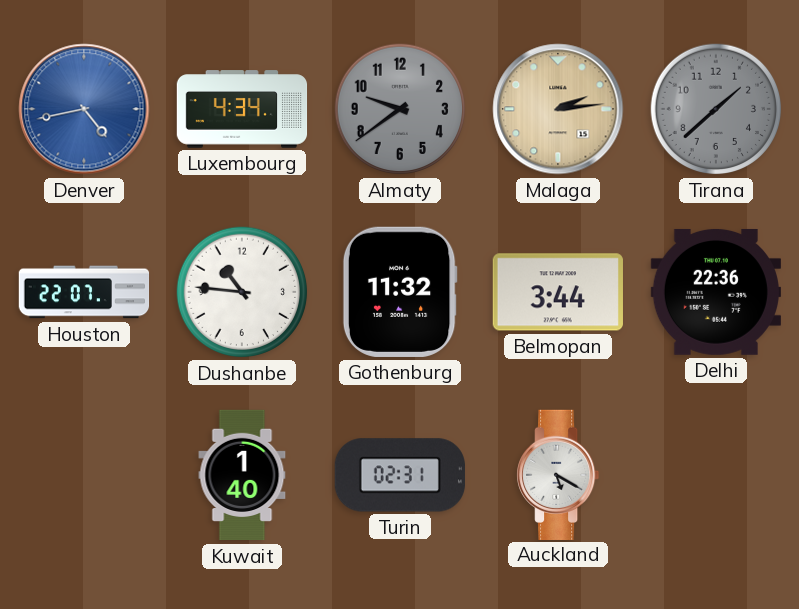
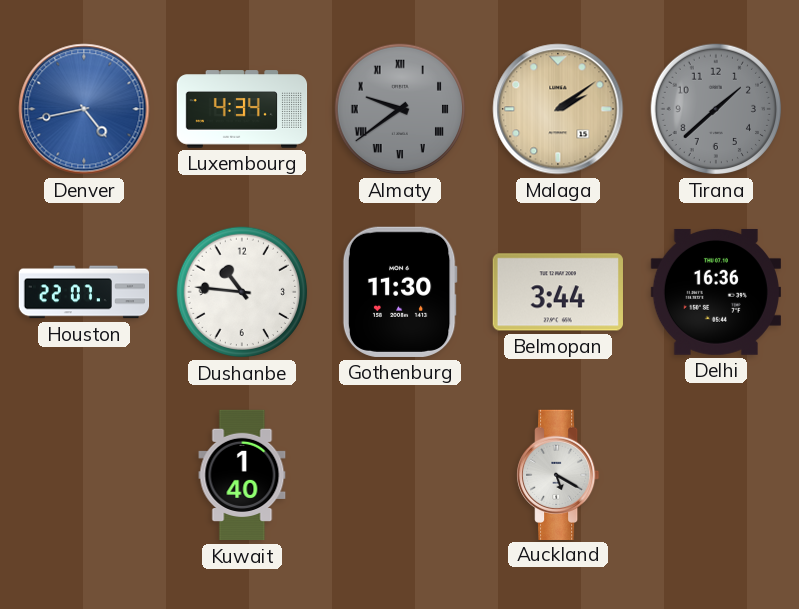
Almaty numerals: Arabic -> Roman
Malaga: 2:14 -> 2:09
Gothenburg: 11:32 -> 11:30
Delhi: 22:36 -> 16:36
Turin: 02:31 -> none
